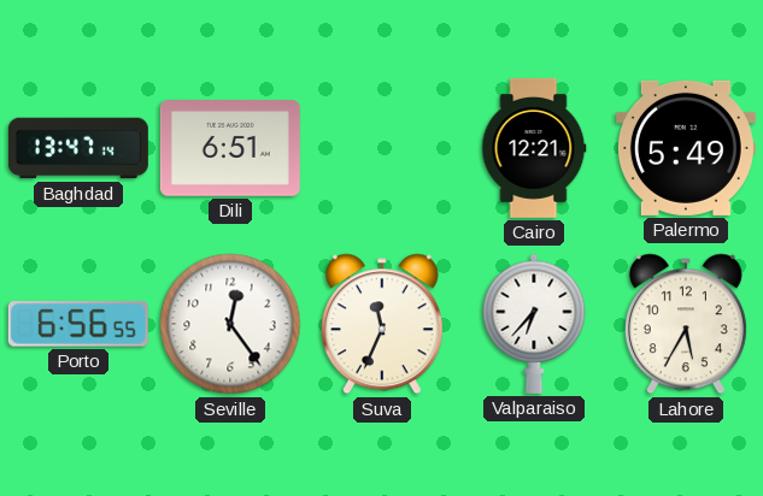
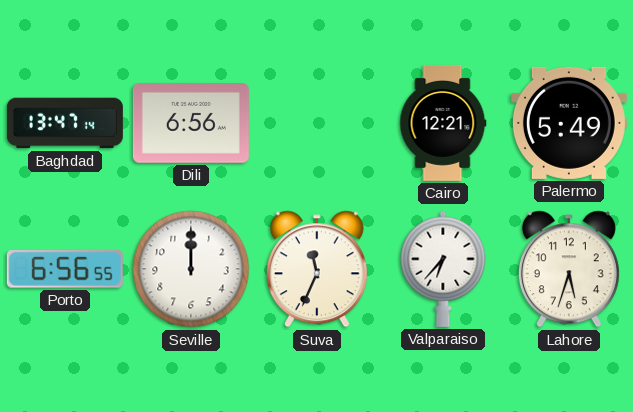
Dili: 6:51 -> 6:56
Seville: 12:24 -> 12:00
Lahore: 5:35 -> 5:33
